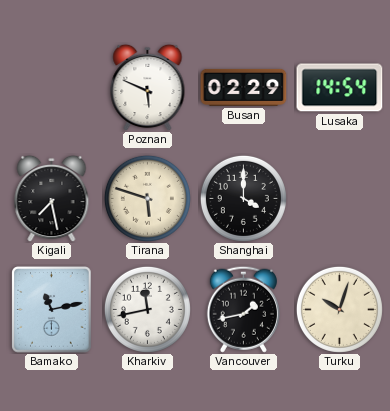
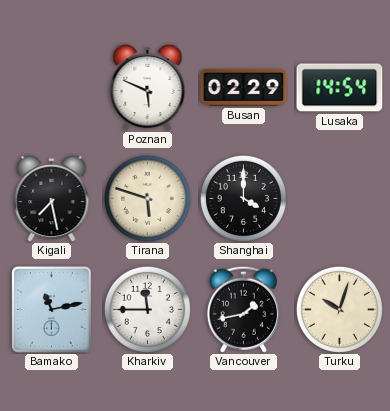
Kharkiv: 11:43 -> 11:45
